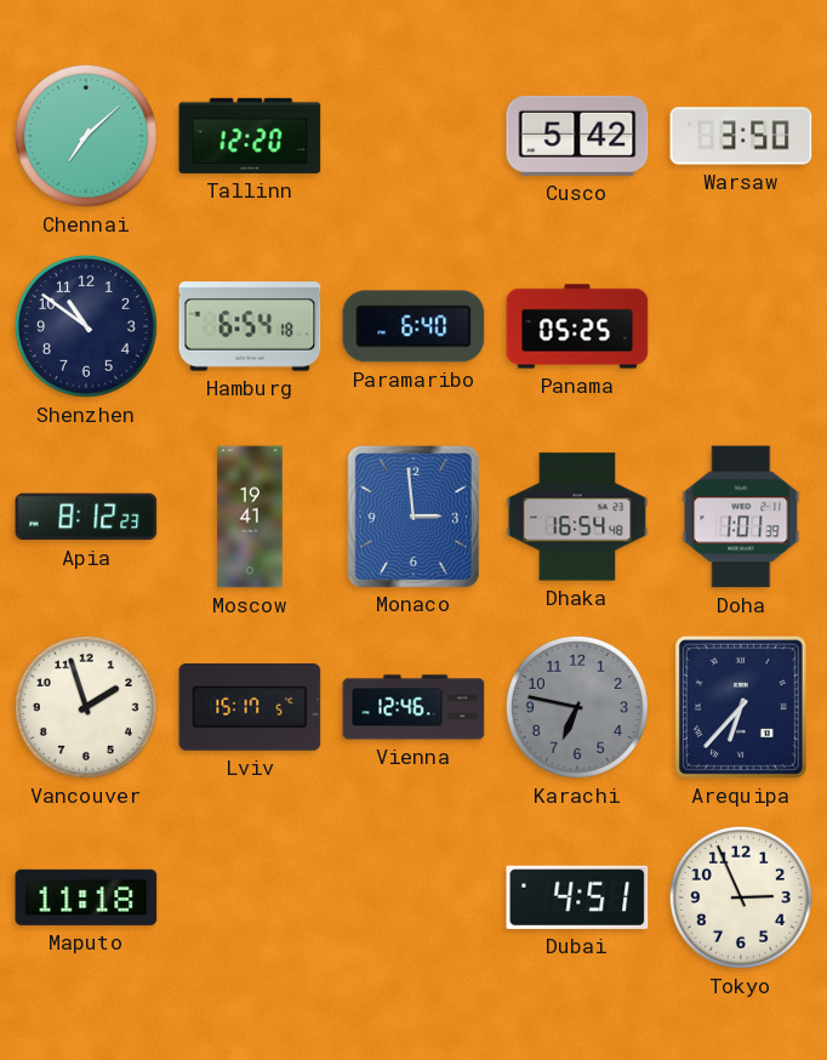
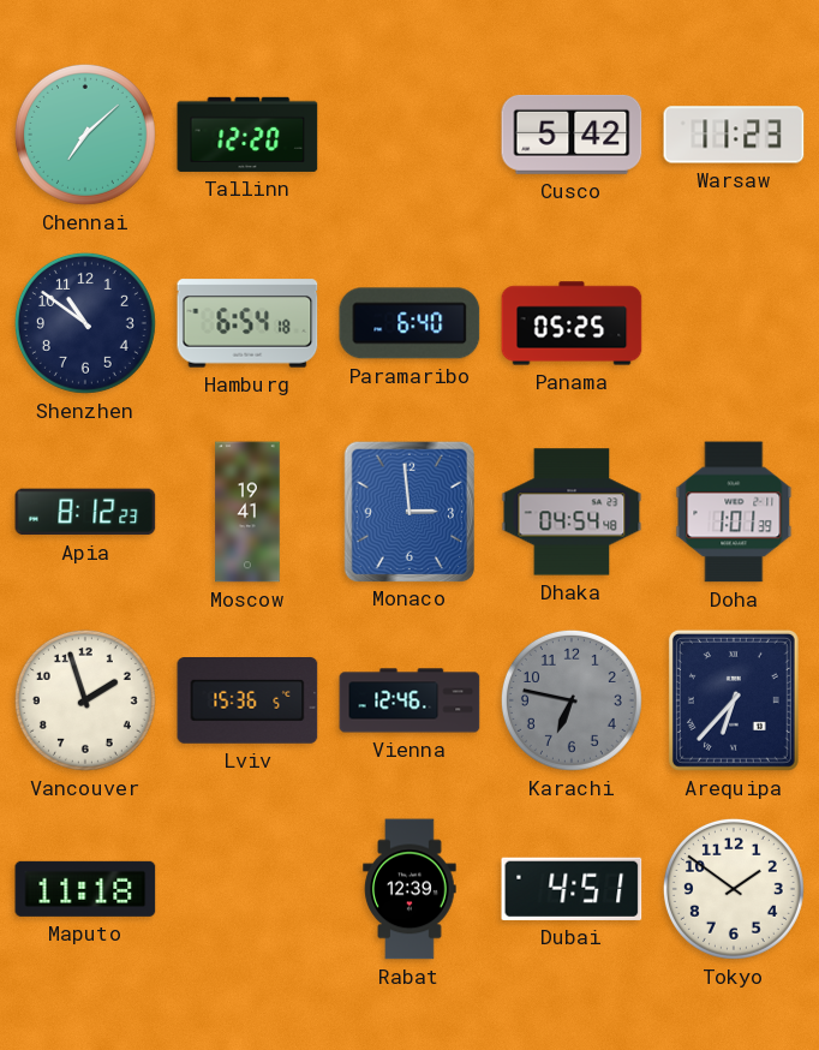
Warsaw: 3:50 -> 11:23
Dhaka: 16:54 -> 04:54
Lviv: 15:17 -> 15:36
Rabat: none -> 12:39
Tokyo: 2:56 -> 1:51
